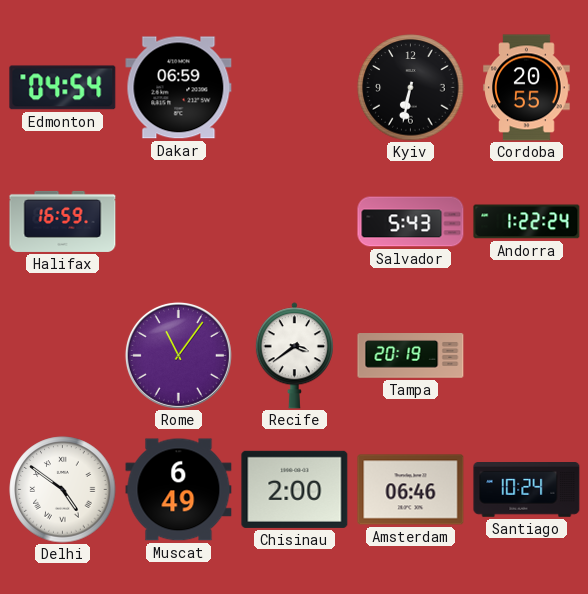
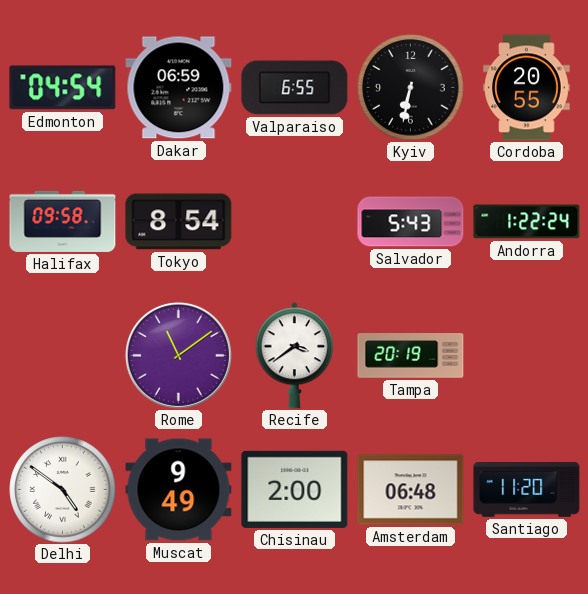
Valparaiso: none -> 6:55
Halifax: 16:59 -> 09:58
Tokyo: none -> 8:54
Rome: 11:06 -> 11:09
Muscat: 6:49 -> 9:49
Amsterdam: 06:46 -> 06:48
Santiago: 10:24 -> 11:20
